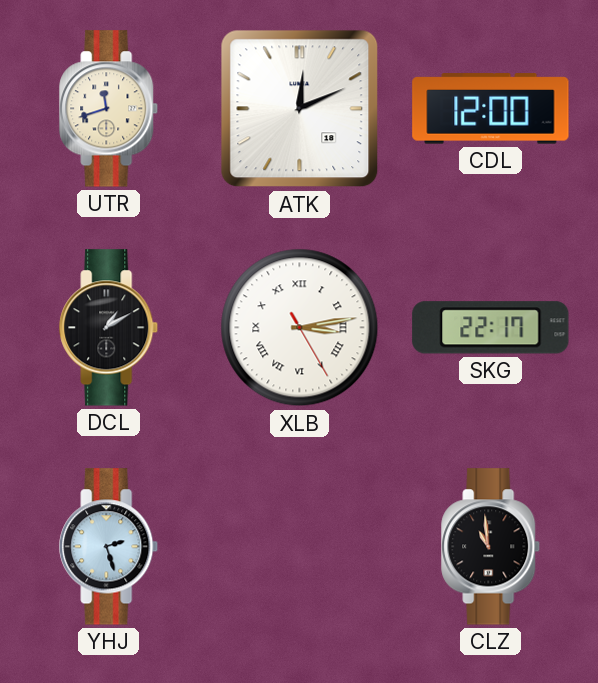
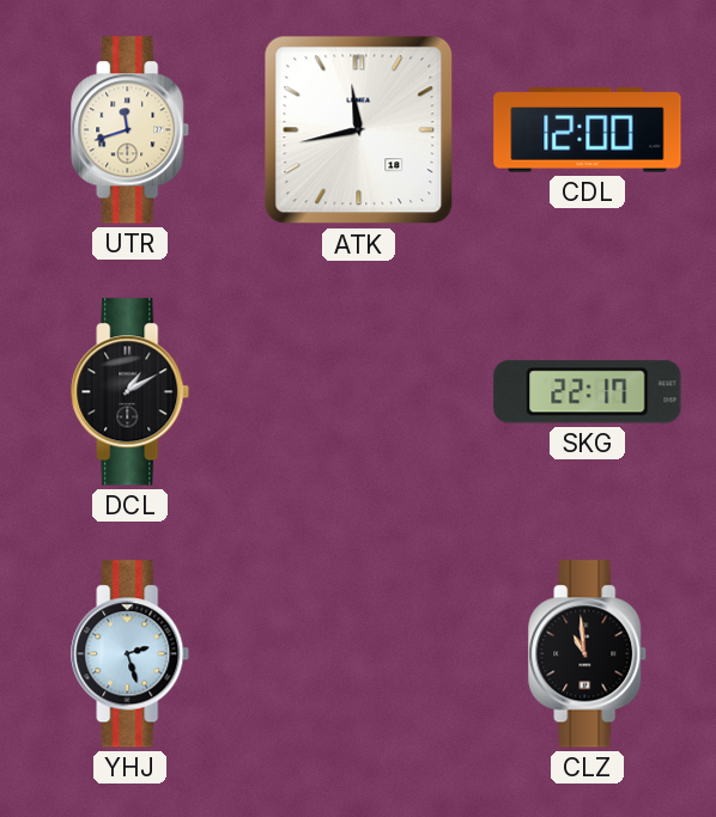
ATK: 12:11 -> 11:43
XLB: 3:13 -> none
